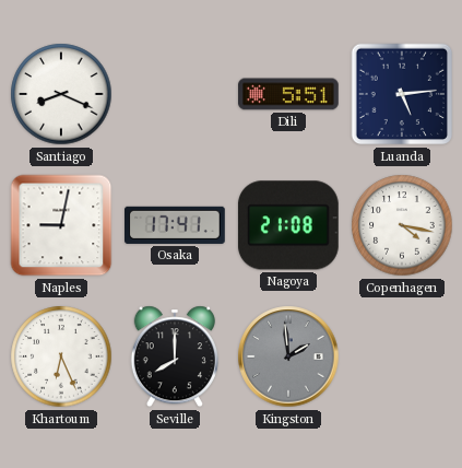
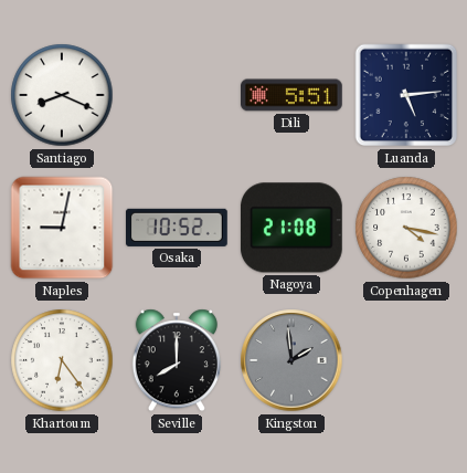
Osaka: 17:41 -> 10:52
Khartoum: 6:26 -> 6:24
